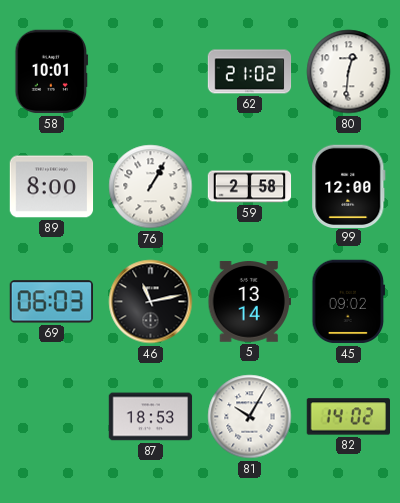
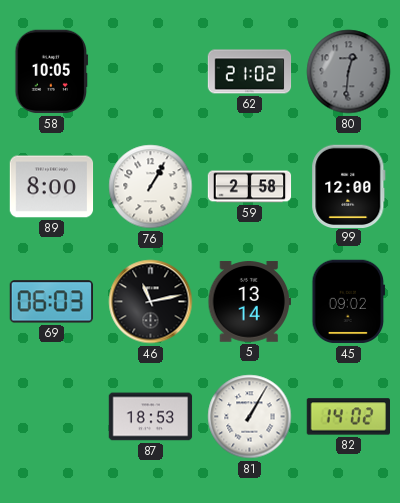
58: 10:01 -> 10:05
80 dial: white -> grey
81: 10:05 -> 1:05
